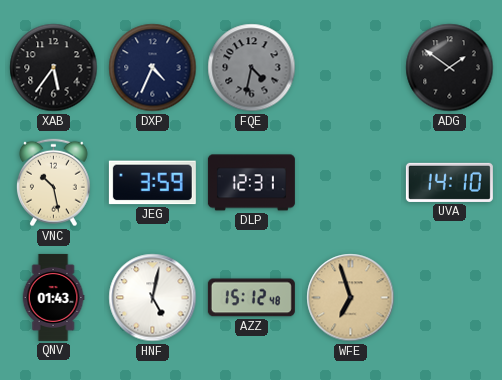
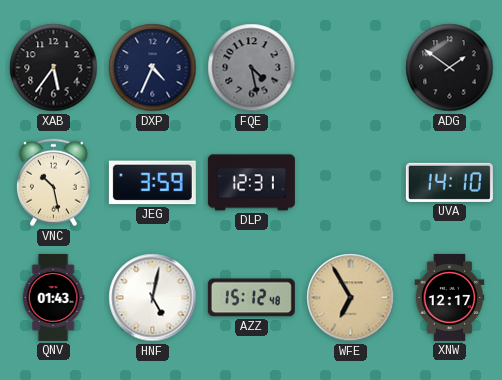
FQE: 4:32 -> 4:28
WFE: 6:57 -> 6:55
XNW: none -> 12:17
